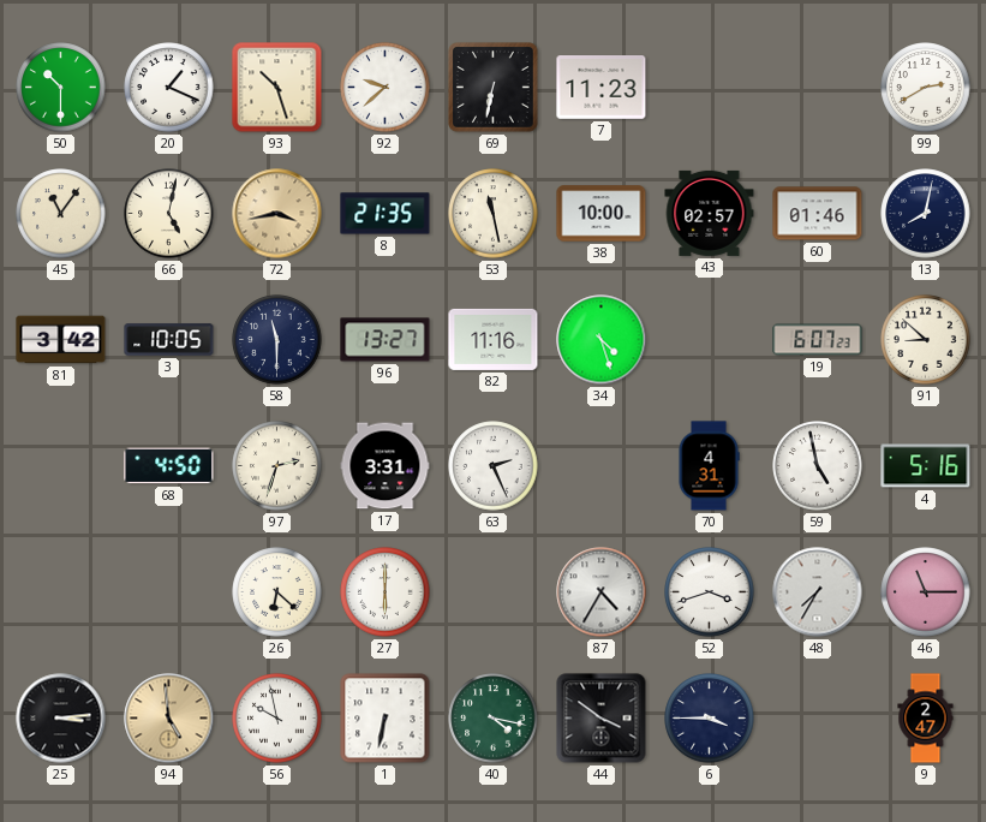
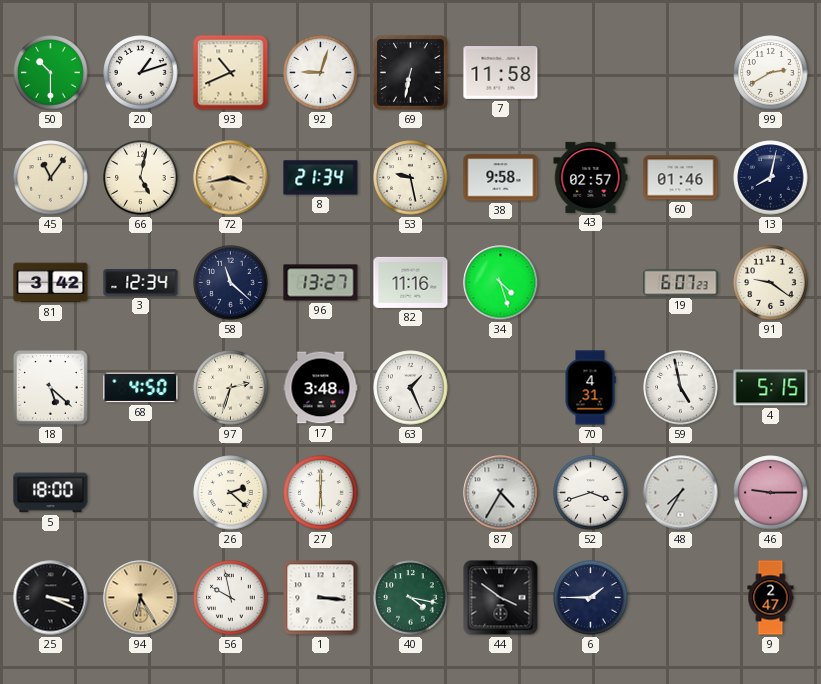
20: 1:19 -> 1:12
93: 10:27 -> 10:41
92: 9:38 -> 9:03
7: 11:23 -> 11:58
8: 21:35 -> 21:34
53: 11:28 -> 9:28
38: 10:00 -> 9:58
3: 10:05 -> 12:34
58: 11:30 -> 11:22
91: 8:52 -> 9:21
18: none -> 5:22
17: 3:31 -> 3:48
63: 2:26 -> 1:26
4: 5:16 -> 5:15
5: none -> 18:00
26: 6:22 -> 2:22
46: 11:15 -> 9:15
25: 3:14 -> 3:19
94: 4:59 -> 6:25
1: 6:32 -> 3:16
6: 3:45 -> 1:45
